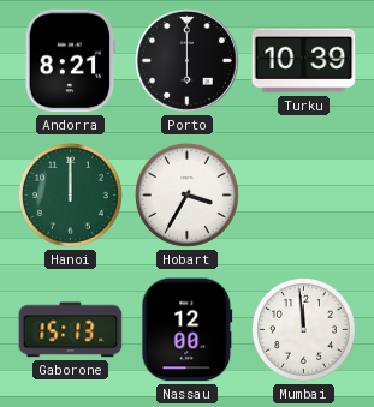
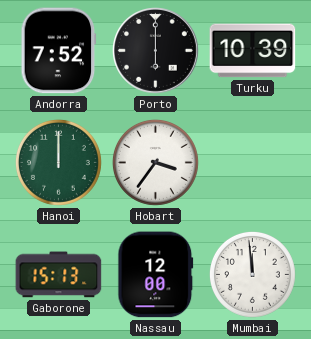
Andorra: 8:21 -> 7:52
Hobart: 3:35 -> 3:36
